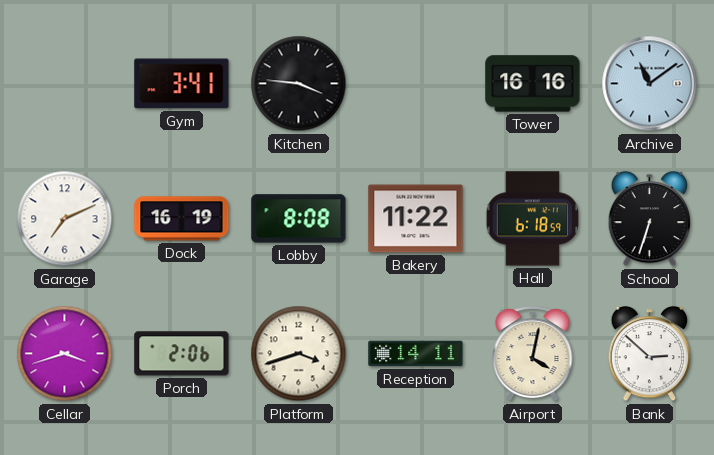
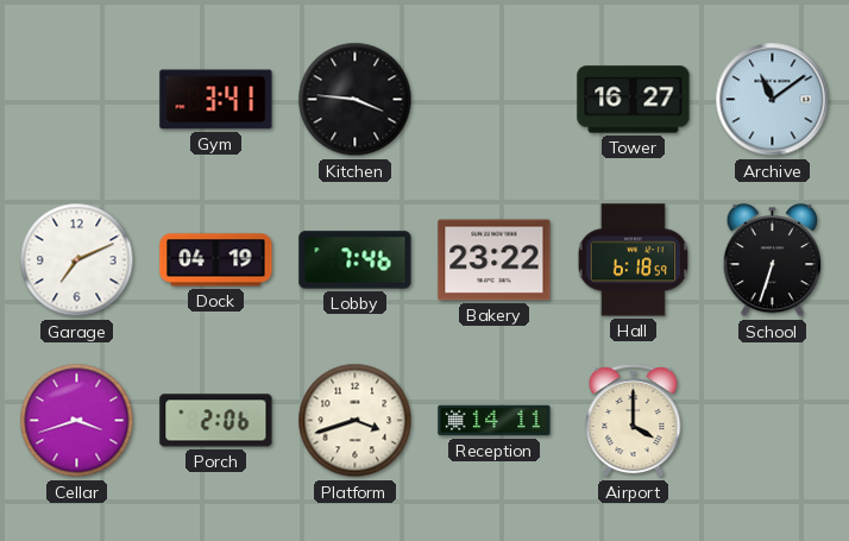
Tower: 16:16 -> 16:27
Dock: 16:19 -> 04:19
Lobby: 8:08 -> 7:46
Bakery: 11:22 -> 23:22
Airport: 4:02 -> 4:00
Bank: 2:52 -> none
